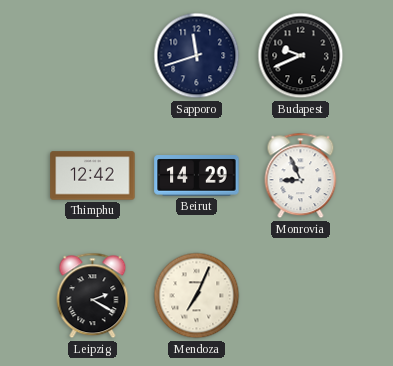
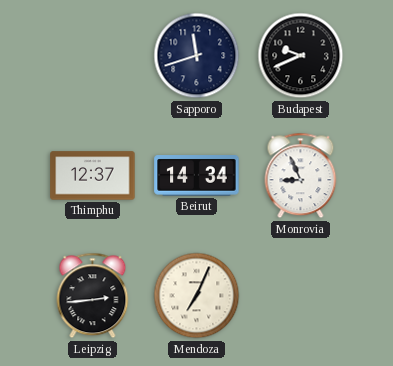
Thimphu: 12:42 -> 12:37
Beirut: 14:29 -> 14:34
Leipzig: 2:20 -> 2:44
